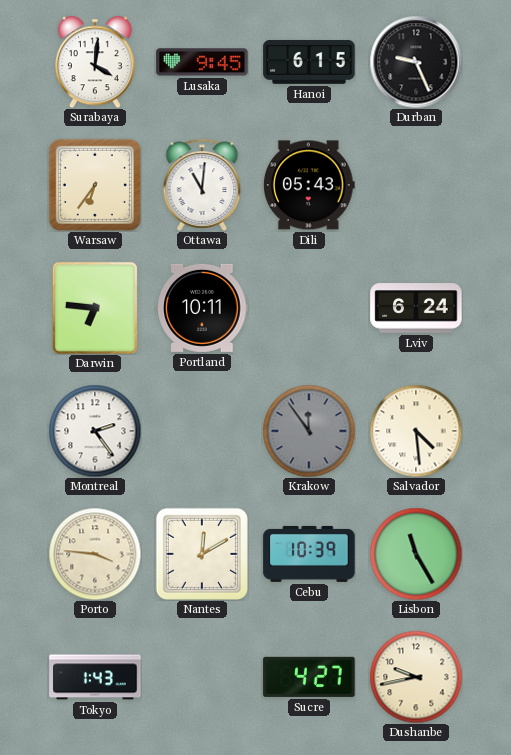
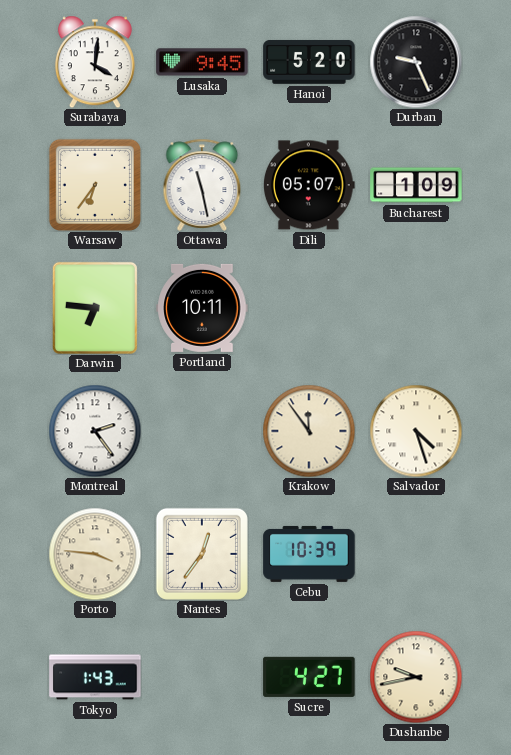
Hanoi: 6:15 -> 5:20
Ottawa: 11:01 -> 11:28
Dili: 05:43 -> 05:07
Bucharest: none -> 1:09
Lviv: 6:24 -> none
Krakow dial: grey -> cream
Salvador: 4:29 -> 4:27
Nantes: 12:10 -> 12:36
Lisbon: 11:25 -> none
